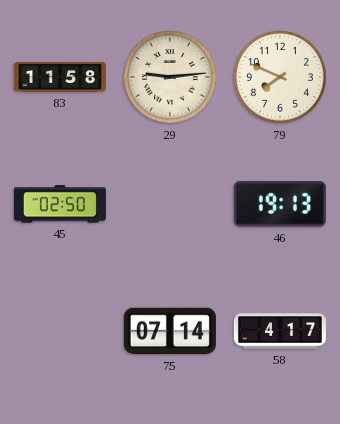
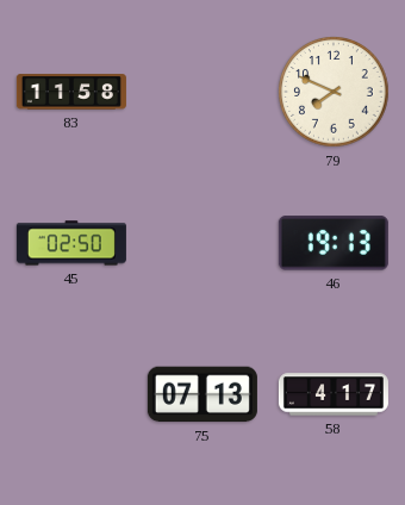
29: 9:14 -> none
75: 07:14 -> 07:13
